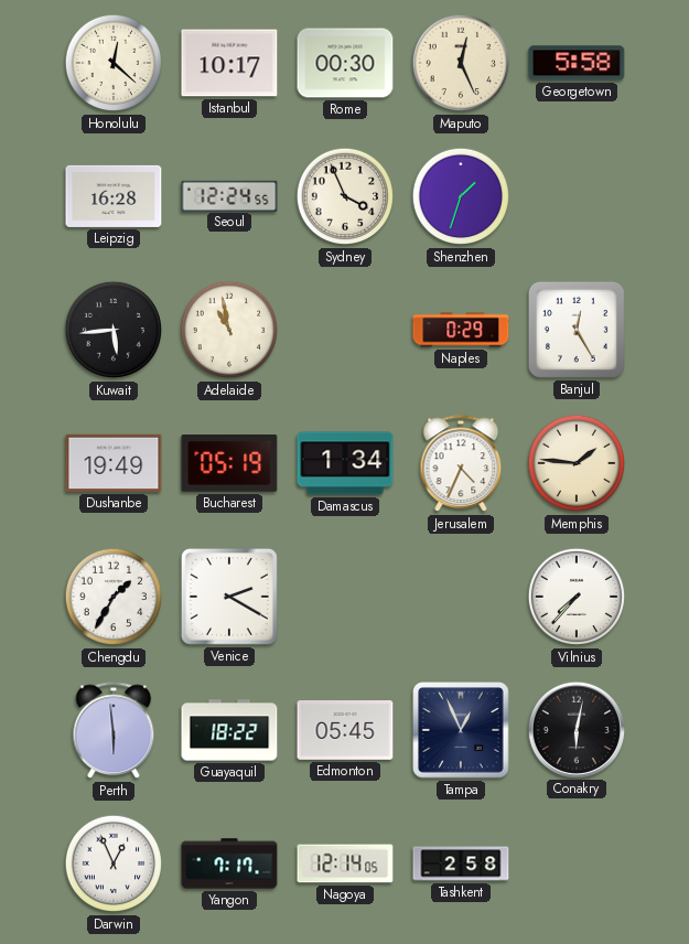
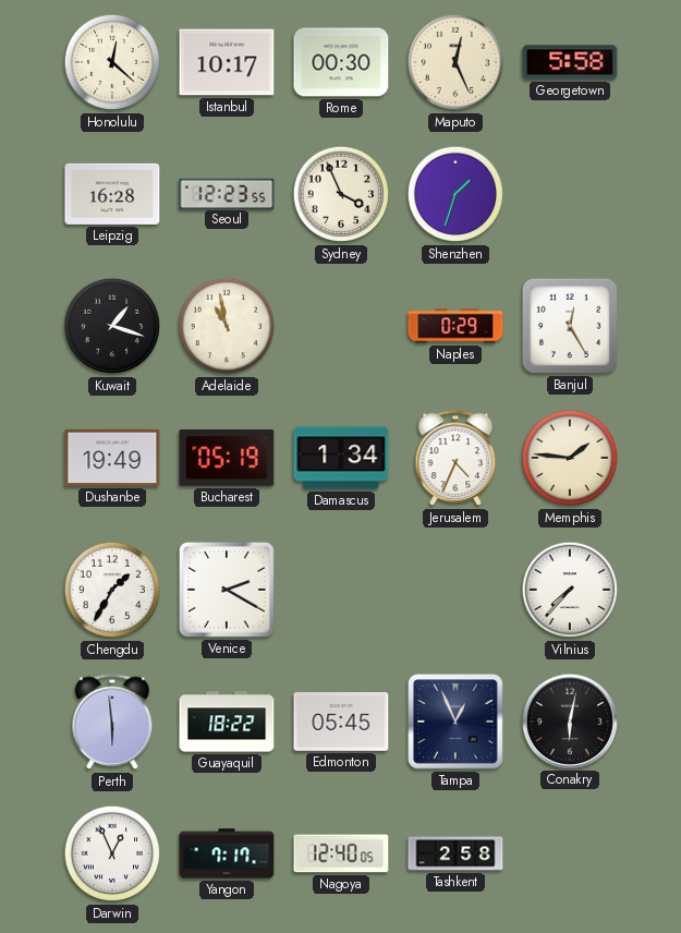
Seoul: 12:24 -> 12:23
Kuwait: 5:44 -> 1:18
Nagoya: 12:14 -> 12:40
